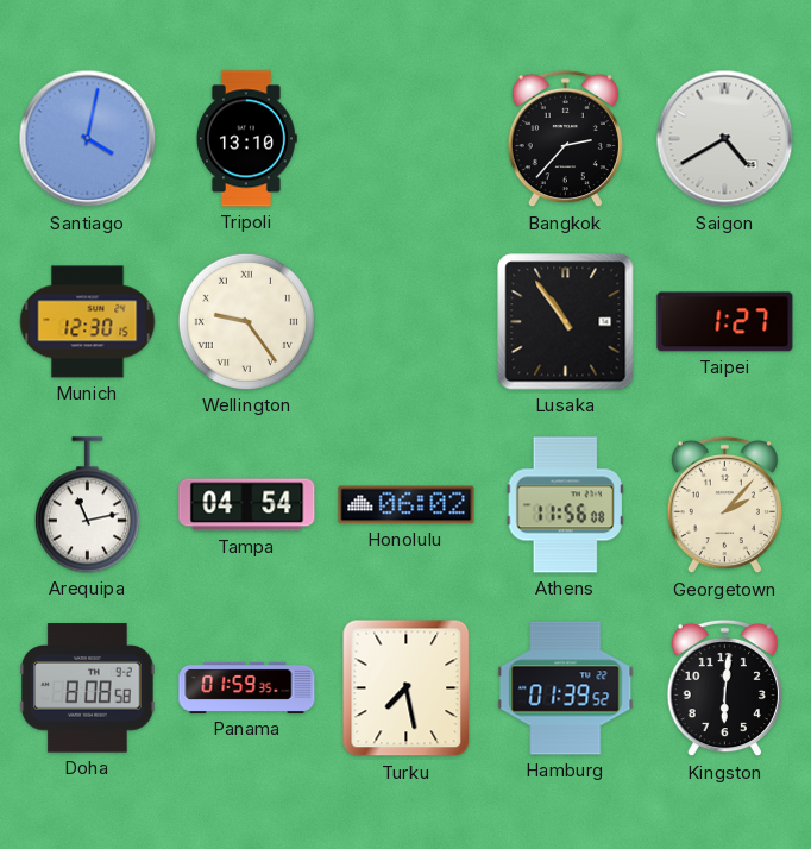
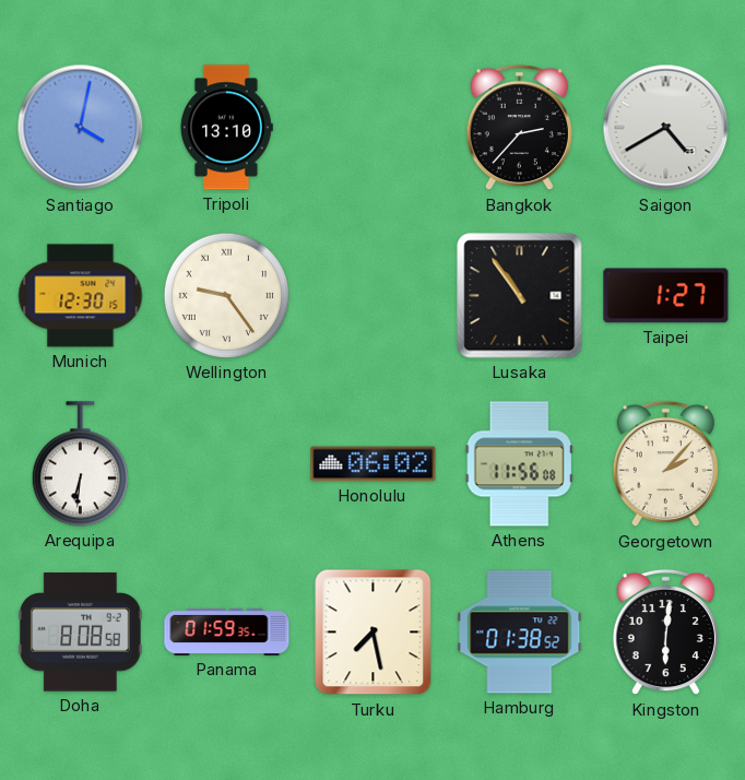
Arequipa: 11:13 -> 6:31
Tampa: 04:54 -> none
Hamburg: 01:39 -> 01:38
